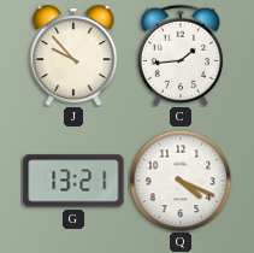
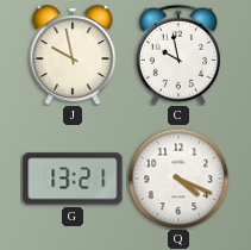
J: 9:53 -> 9:58
C: 1:44 -> 9:58
